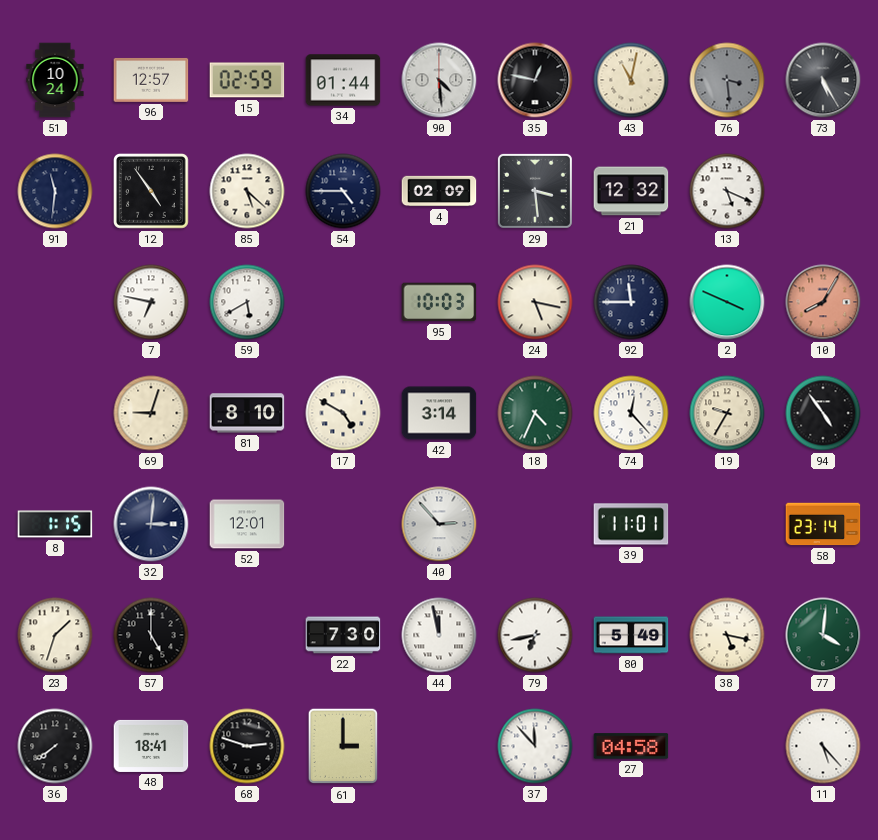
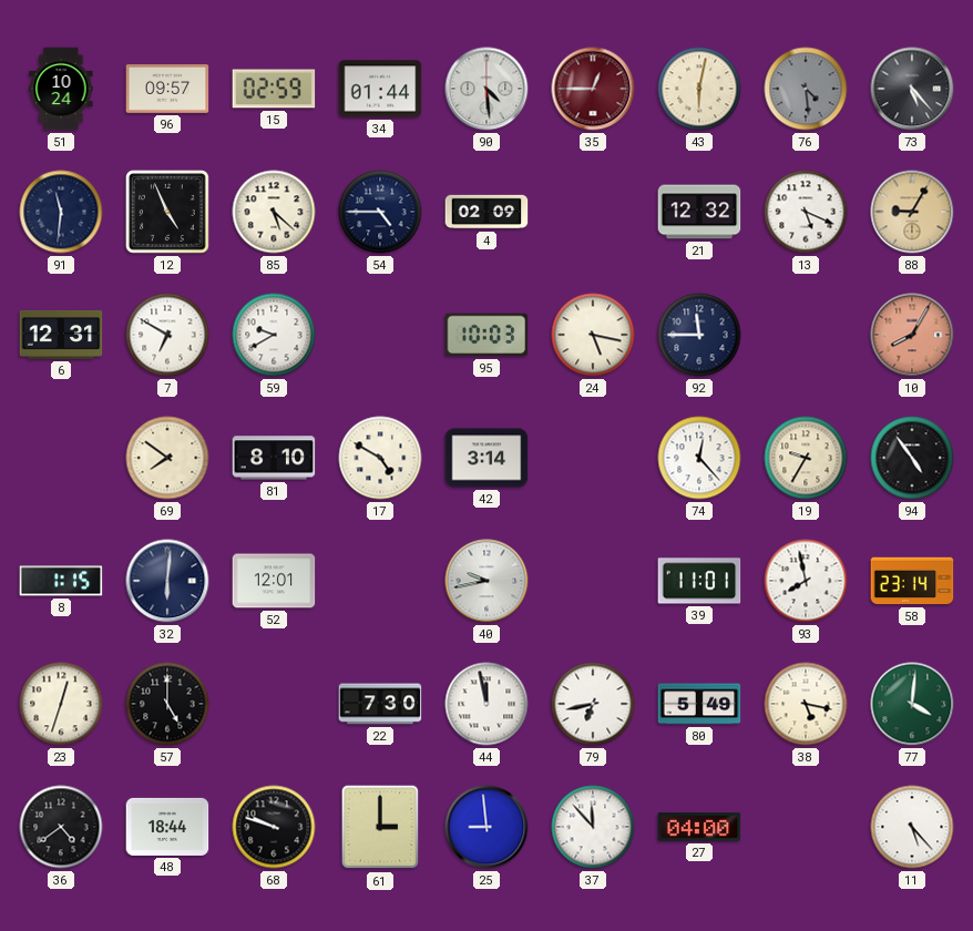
96: 12:57 -> 09:57
35: 12:47 -> 12:45
35 dial: black -> burgundy
43: 11:02 -> 6:02
76: 3:29 -> 4:29
73: 5:25 -> 5:23
12: 4:54 -> 4:56
29: 3:29 -> none
88: none -> 9:05
6: none -> 12:31
7: 6:47 -> 6:50
59: 5:40 -> 9:40
2: 3:49 -> none
69: 9:03 -> 7:51
18: 4:34 -> none
32: 3:01 -> 6:01
40: 2:53 -> 9:43
93: none -> 7:58
23: 1:33 -> 12:33
36: 7:39 -> 4:39
48: 18:41 -> 18:44
68: 2:48 -> 9:48
25: none -> 8:59
27: 04:58 -> 04:00
